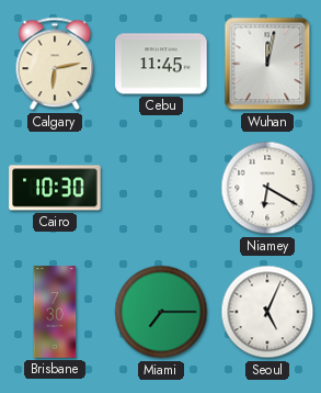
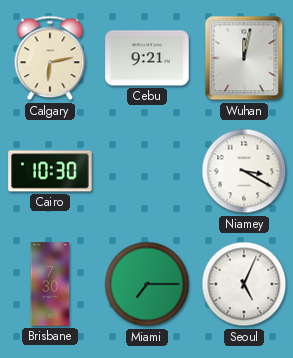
Cebu: 11:45 -> 9:21
Niamey: 6:20 -> 3:20
